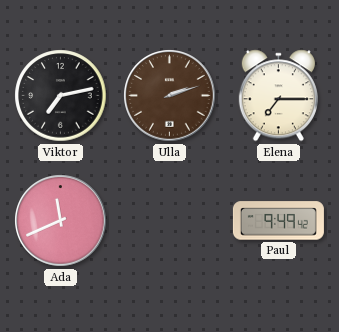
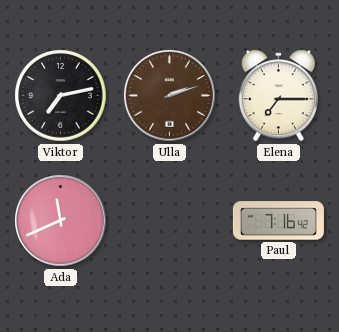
Paul: 9:49 -> 7:16
